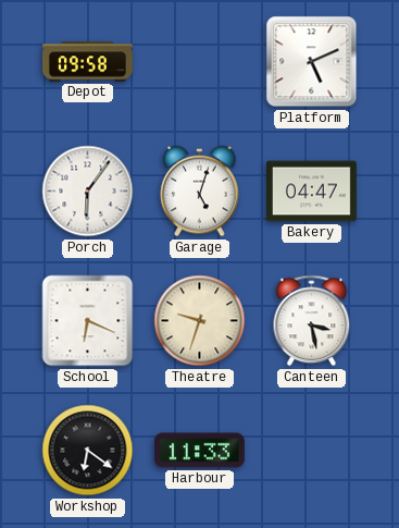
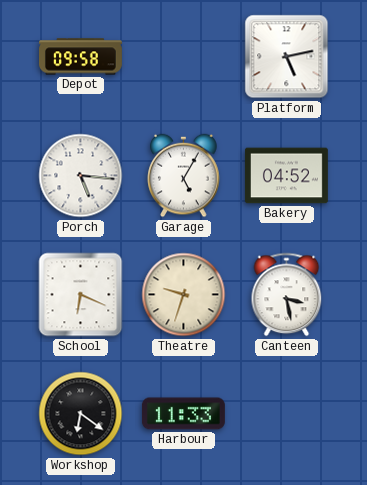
Platform: 5:11 -> 5:13
Porch: 6:06 -> 5:16
Garage: 5:03 -> 5:05
Bakery: 04:47 -> 04:52
